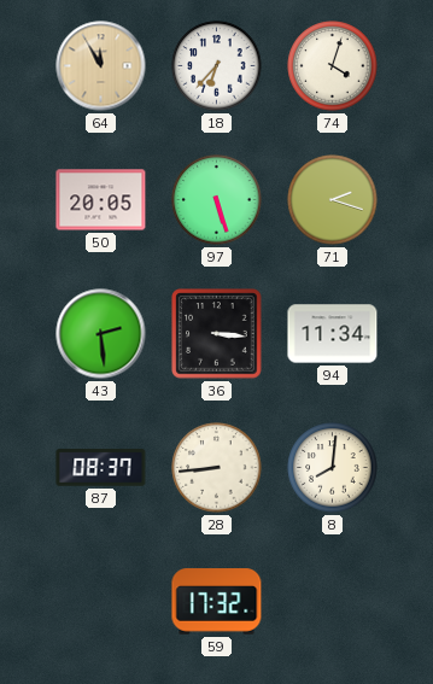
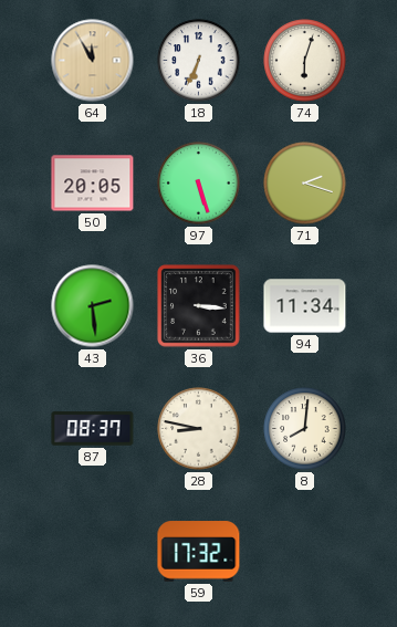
18: 6:37 -> 6:34
74: 4:03 -> 6:03
28: 8:44 -> 8:47
